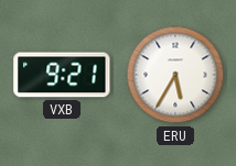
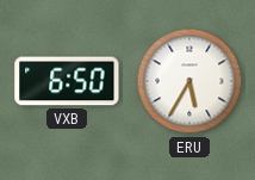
VXB: 9:21 -> 6:50
